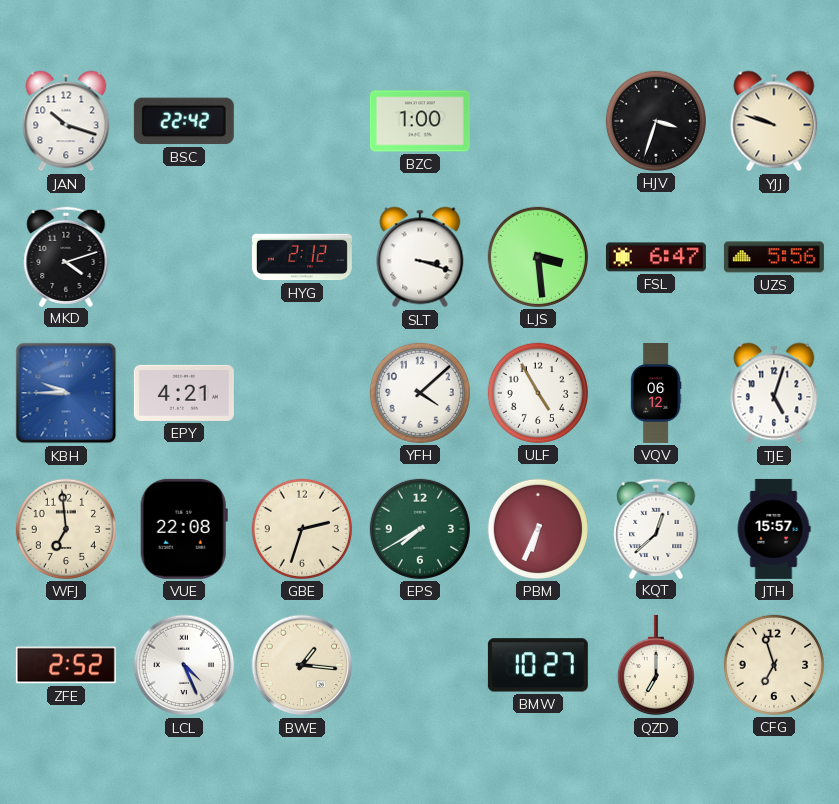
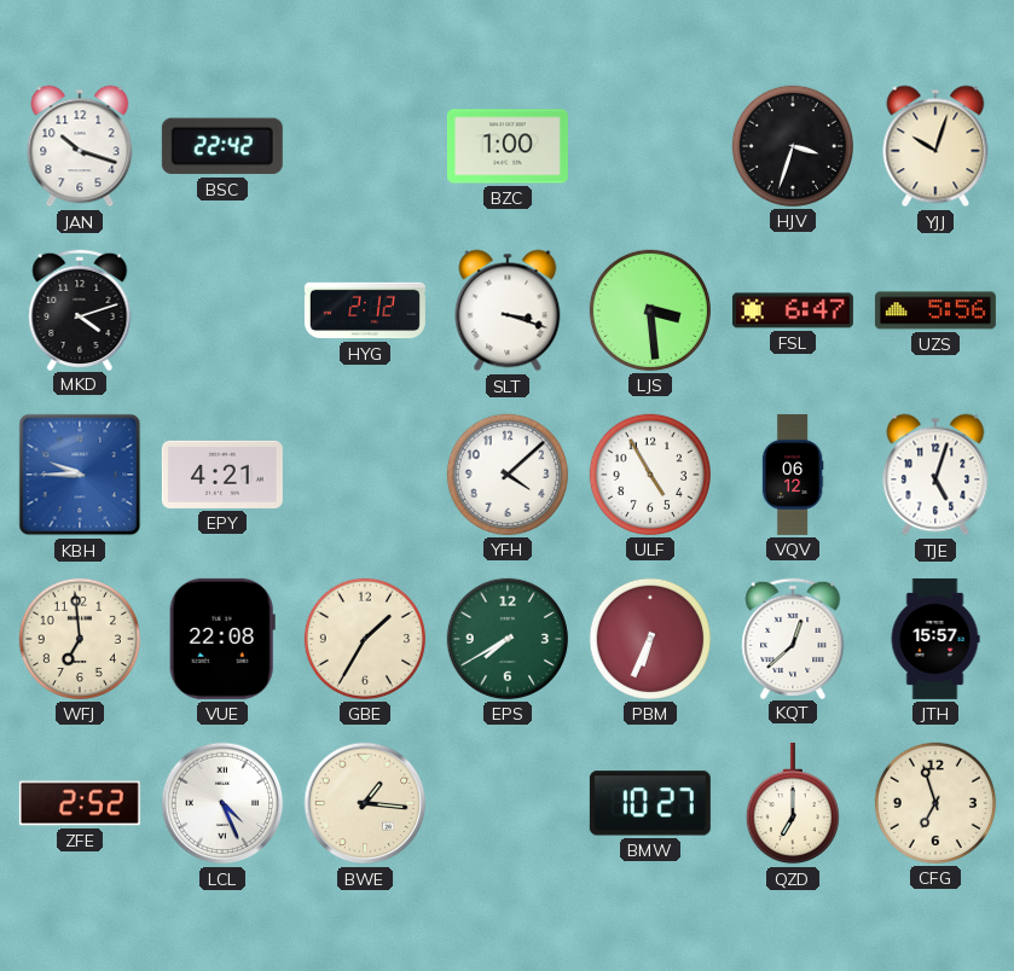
YJJ: 9:48 -> 10:03
GBE: 2:33 -> 1:35
